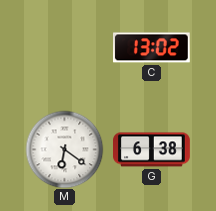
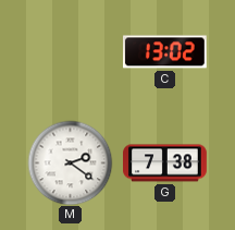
M: 6:21 -> 2:21
G: 6:38 -> 7:38
